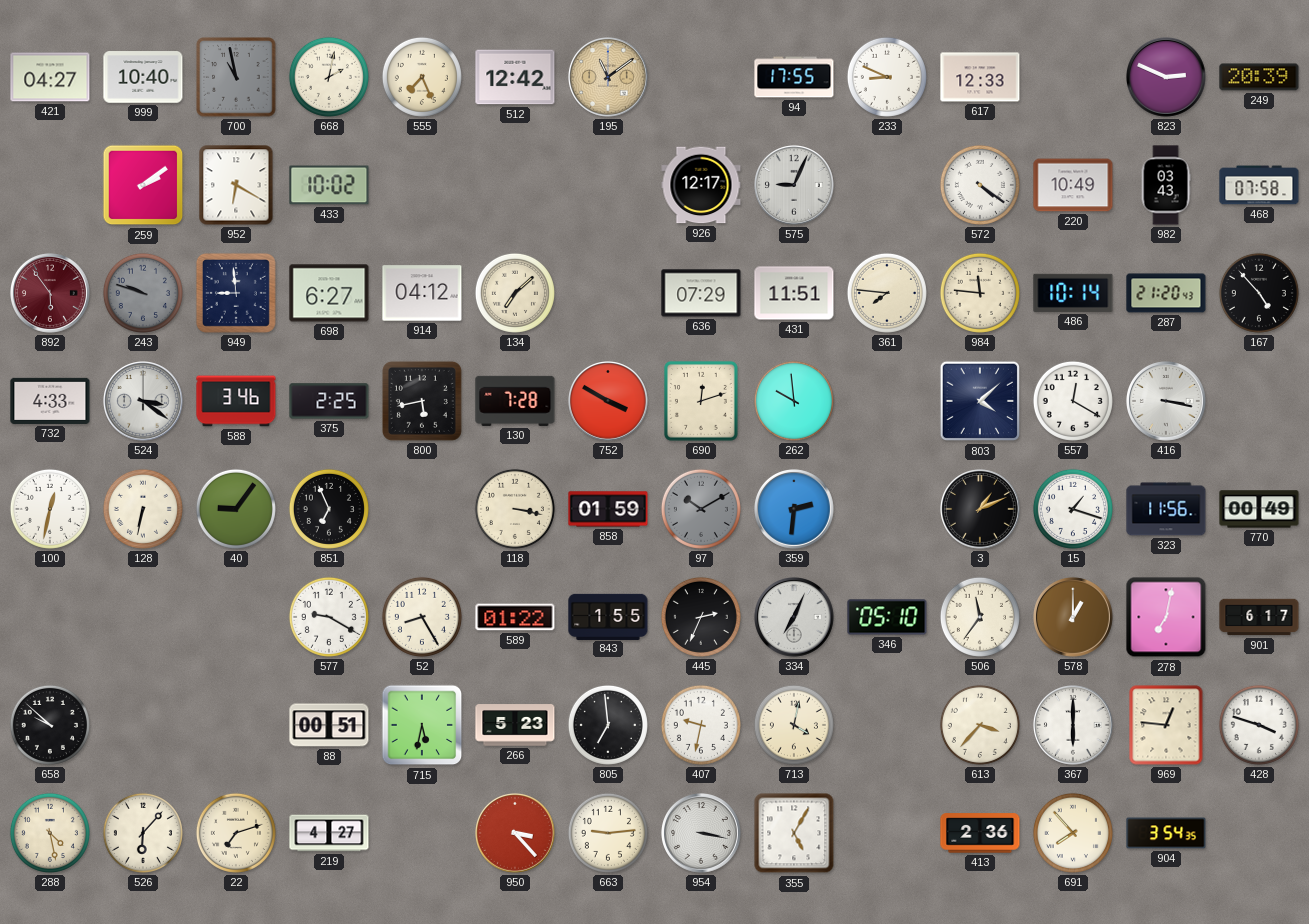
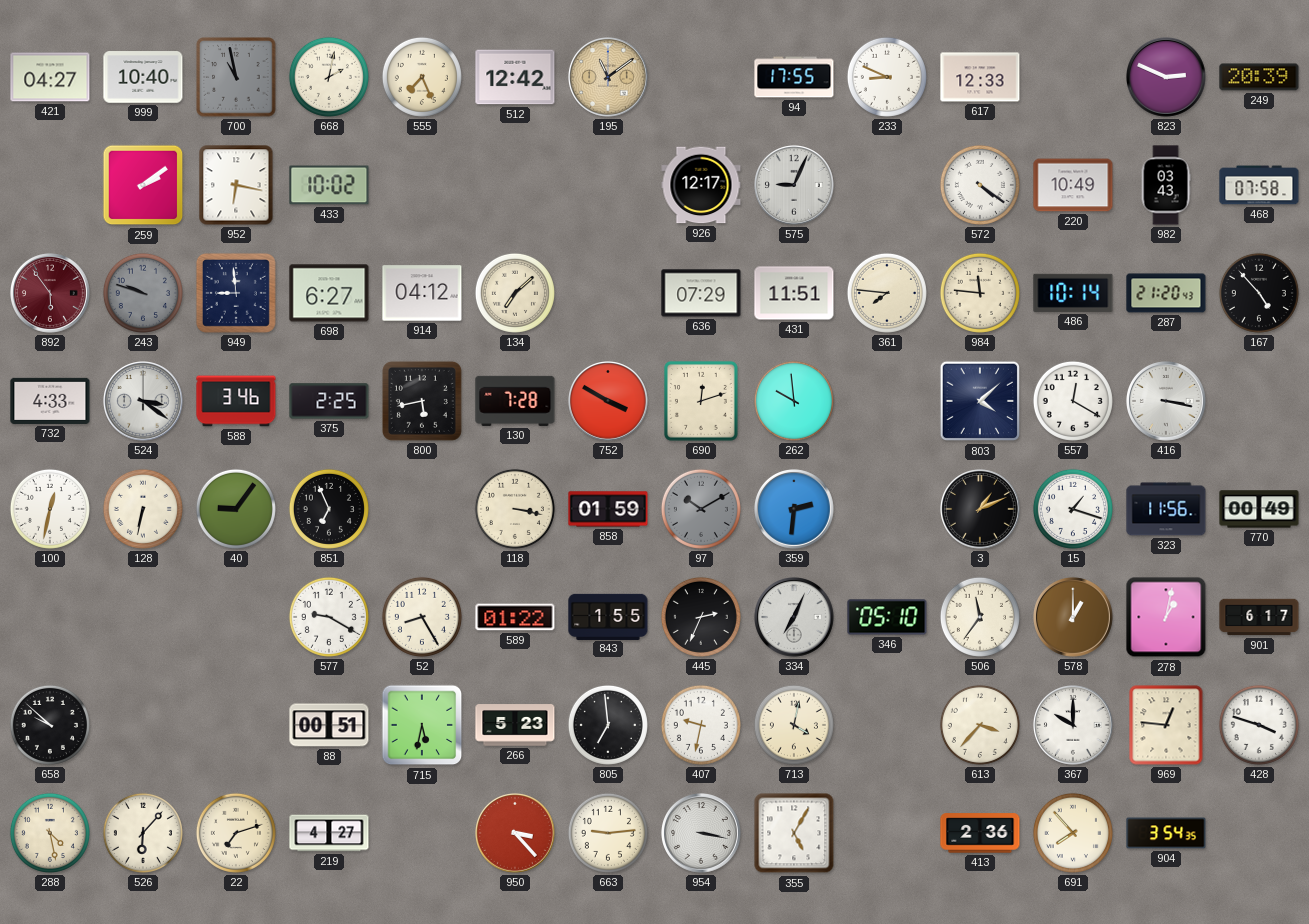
952: 6:20 -> 6:17
278: 7:02 -> 1:02
367: 6:00 -> 10:00
